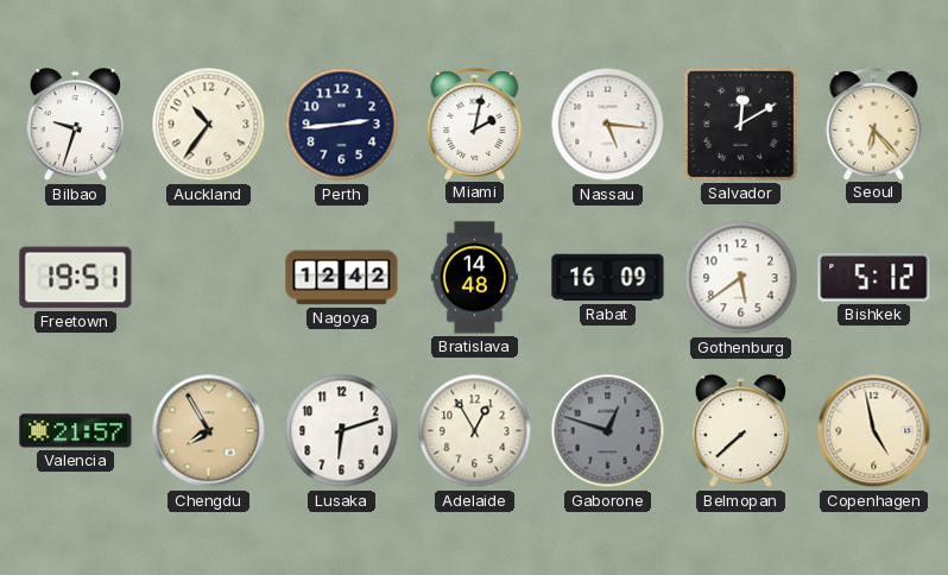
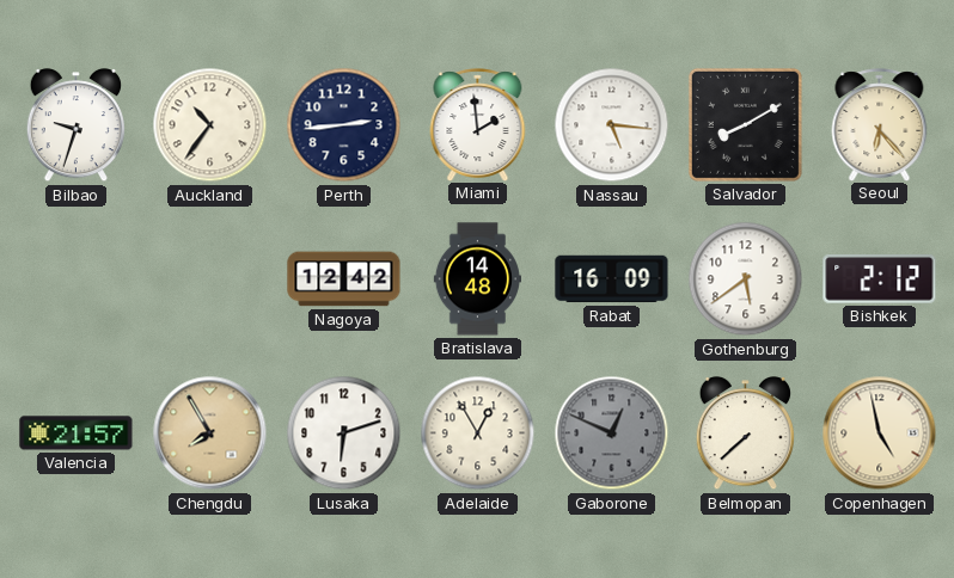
Miami: 2:02 -> 1:59
Salvador: 12:10 -> 8:10
Freetown: 19:51 -> none
Bishkek: 5:12 -> 2:12
Gaborone: 12:48 -> 12:49
